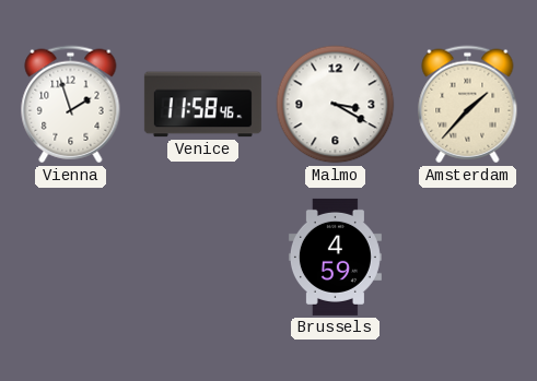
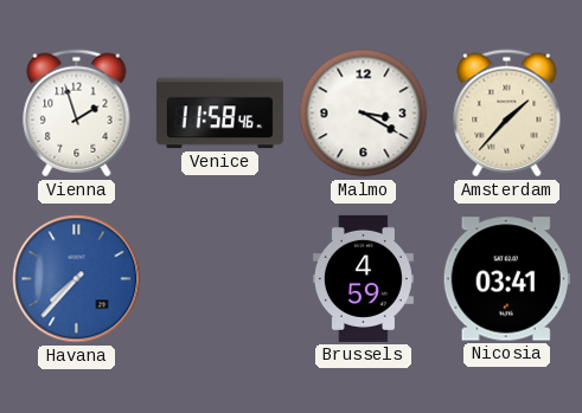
Havana: none -> 7:37
Nicosia: none -> 03:41
